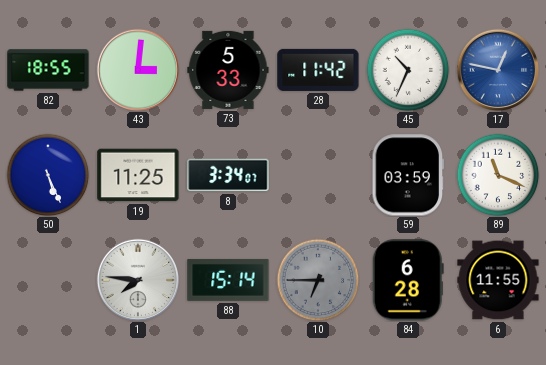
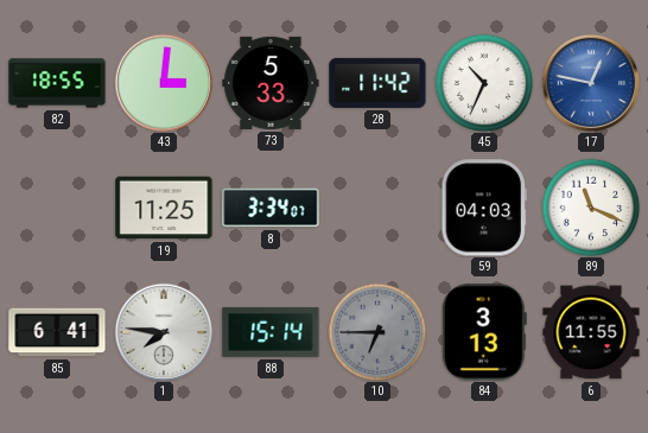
50: 5:26 -> none
59: 03:59 -> 04:03
85: none -> 6:41
84: 6:28 -> 3:13
